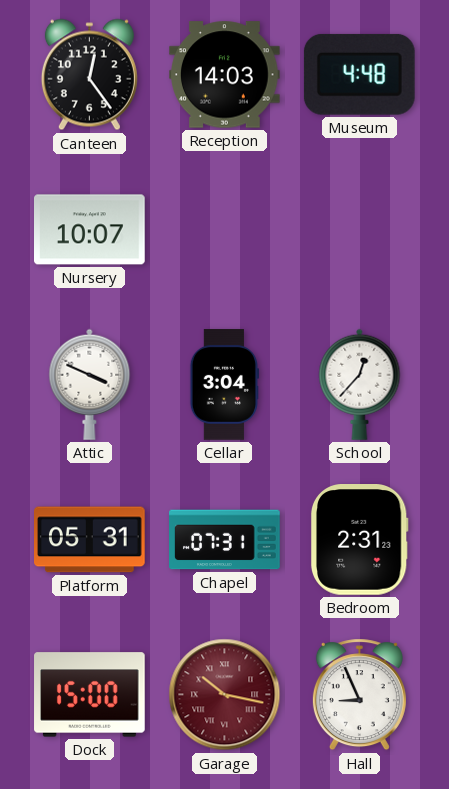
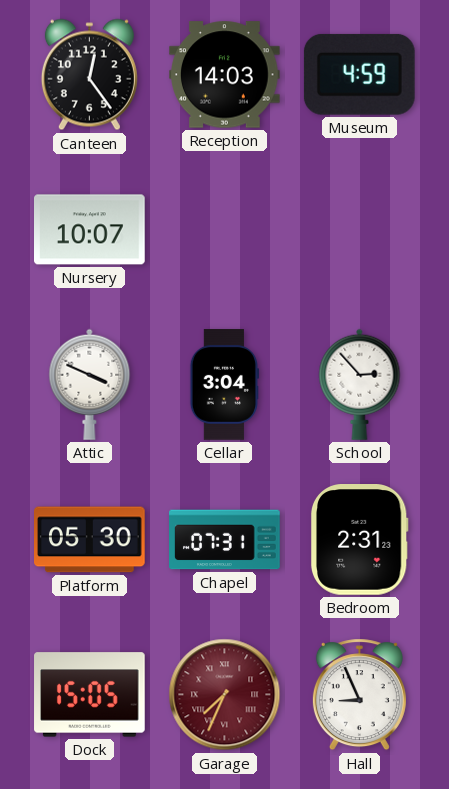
Museum: 4:48 -> 4:59
School: 12:37 -> 2:53
Platform: 05:31 -> 05:30
Dock: 15:00 -> 15:05
Garage: 10:17 -> 7:34
